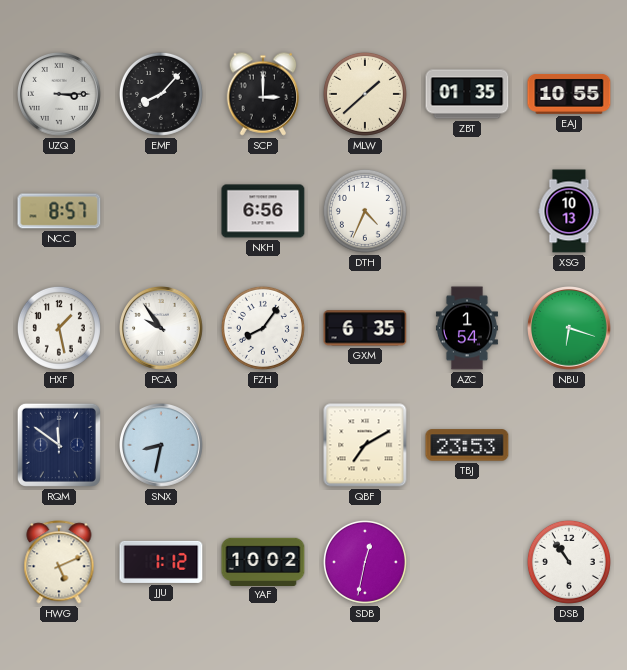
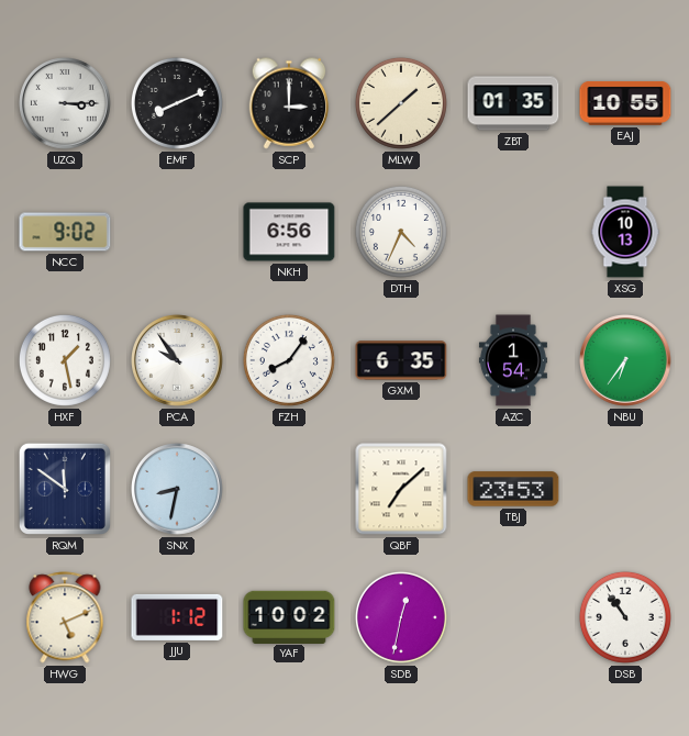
EMF: 8:07 -> 8:11
NCC: 8:57 -> 9:02
NBU: 6:18 -> 6:36
QBF: 7:10 -> 7:08
